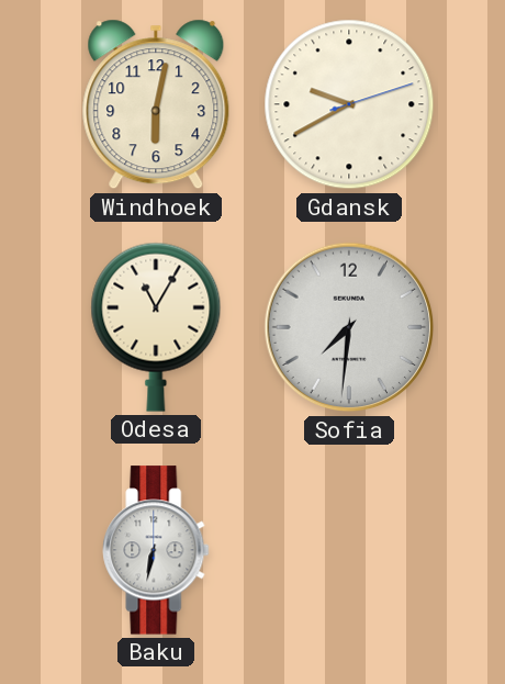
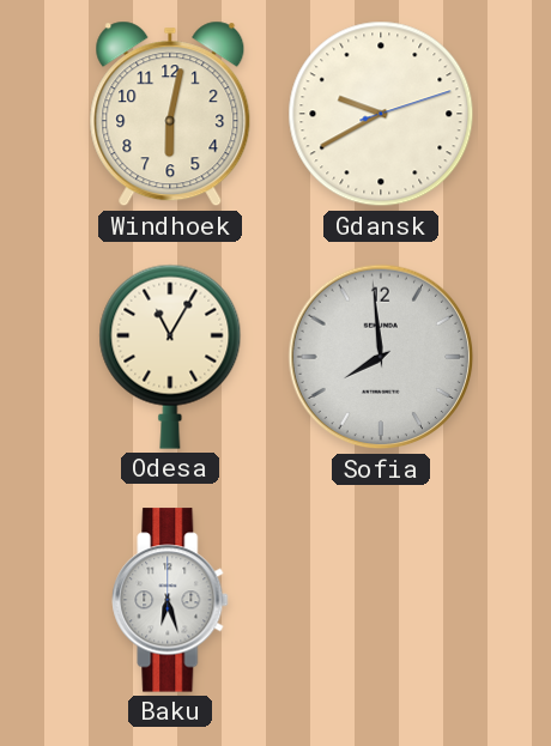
Sofia: 7:31 -> 7:59
Baku: 6:32 -> 6:27
